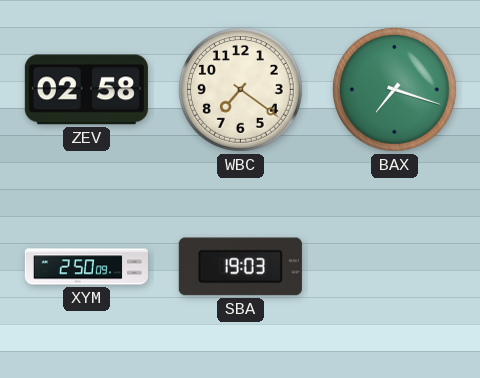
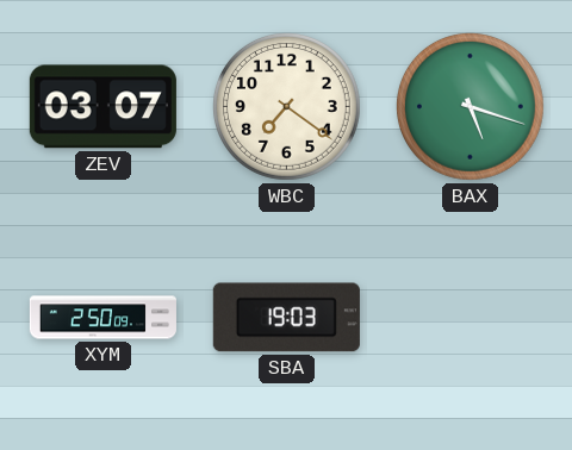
ZEV: 02:58 -> 03:07
BAX: 7:18 -> 5:18
